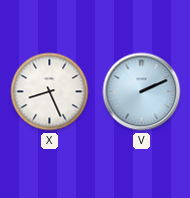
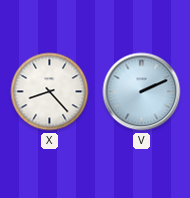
X: 8:26 -> 8:23
